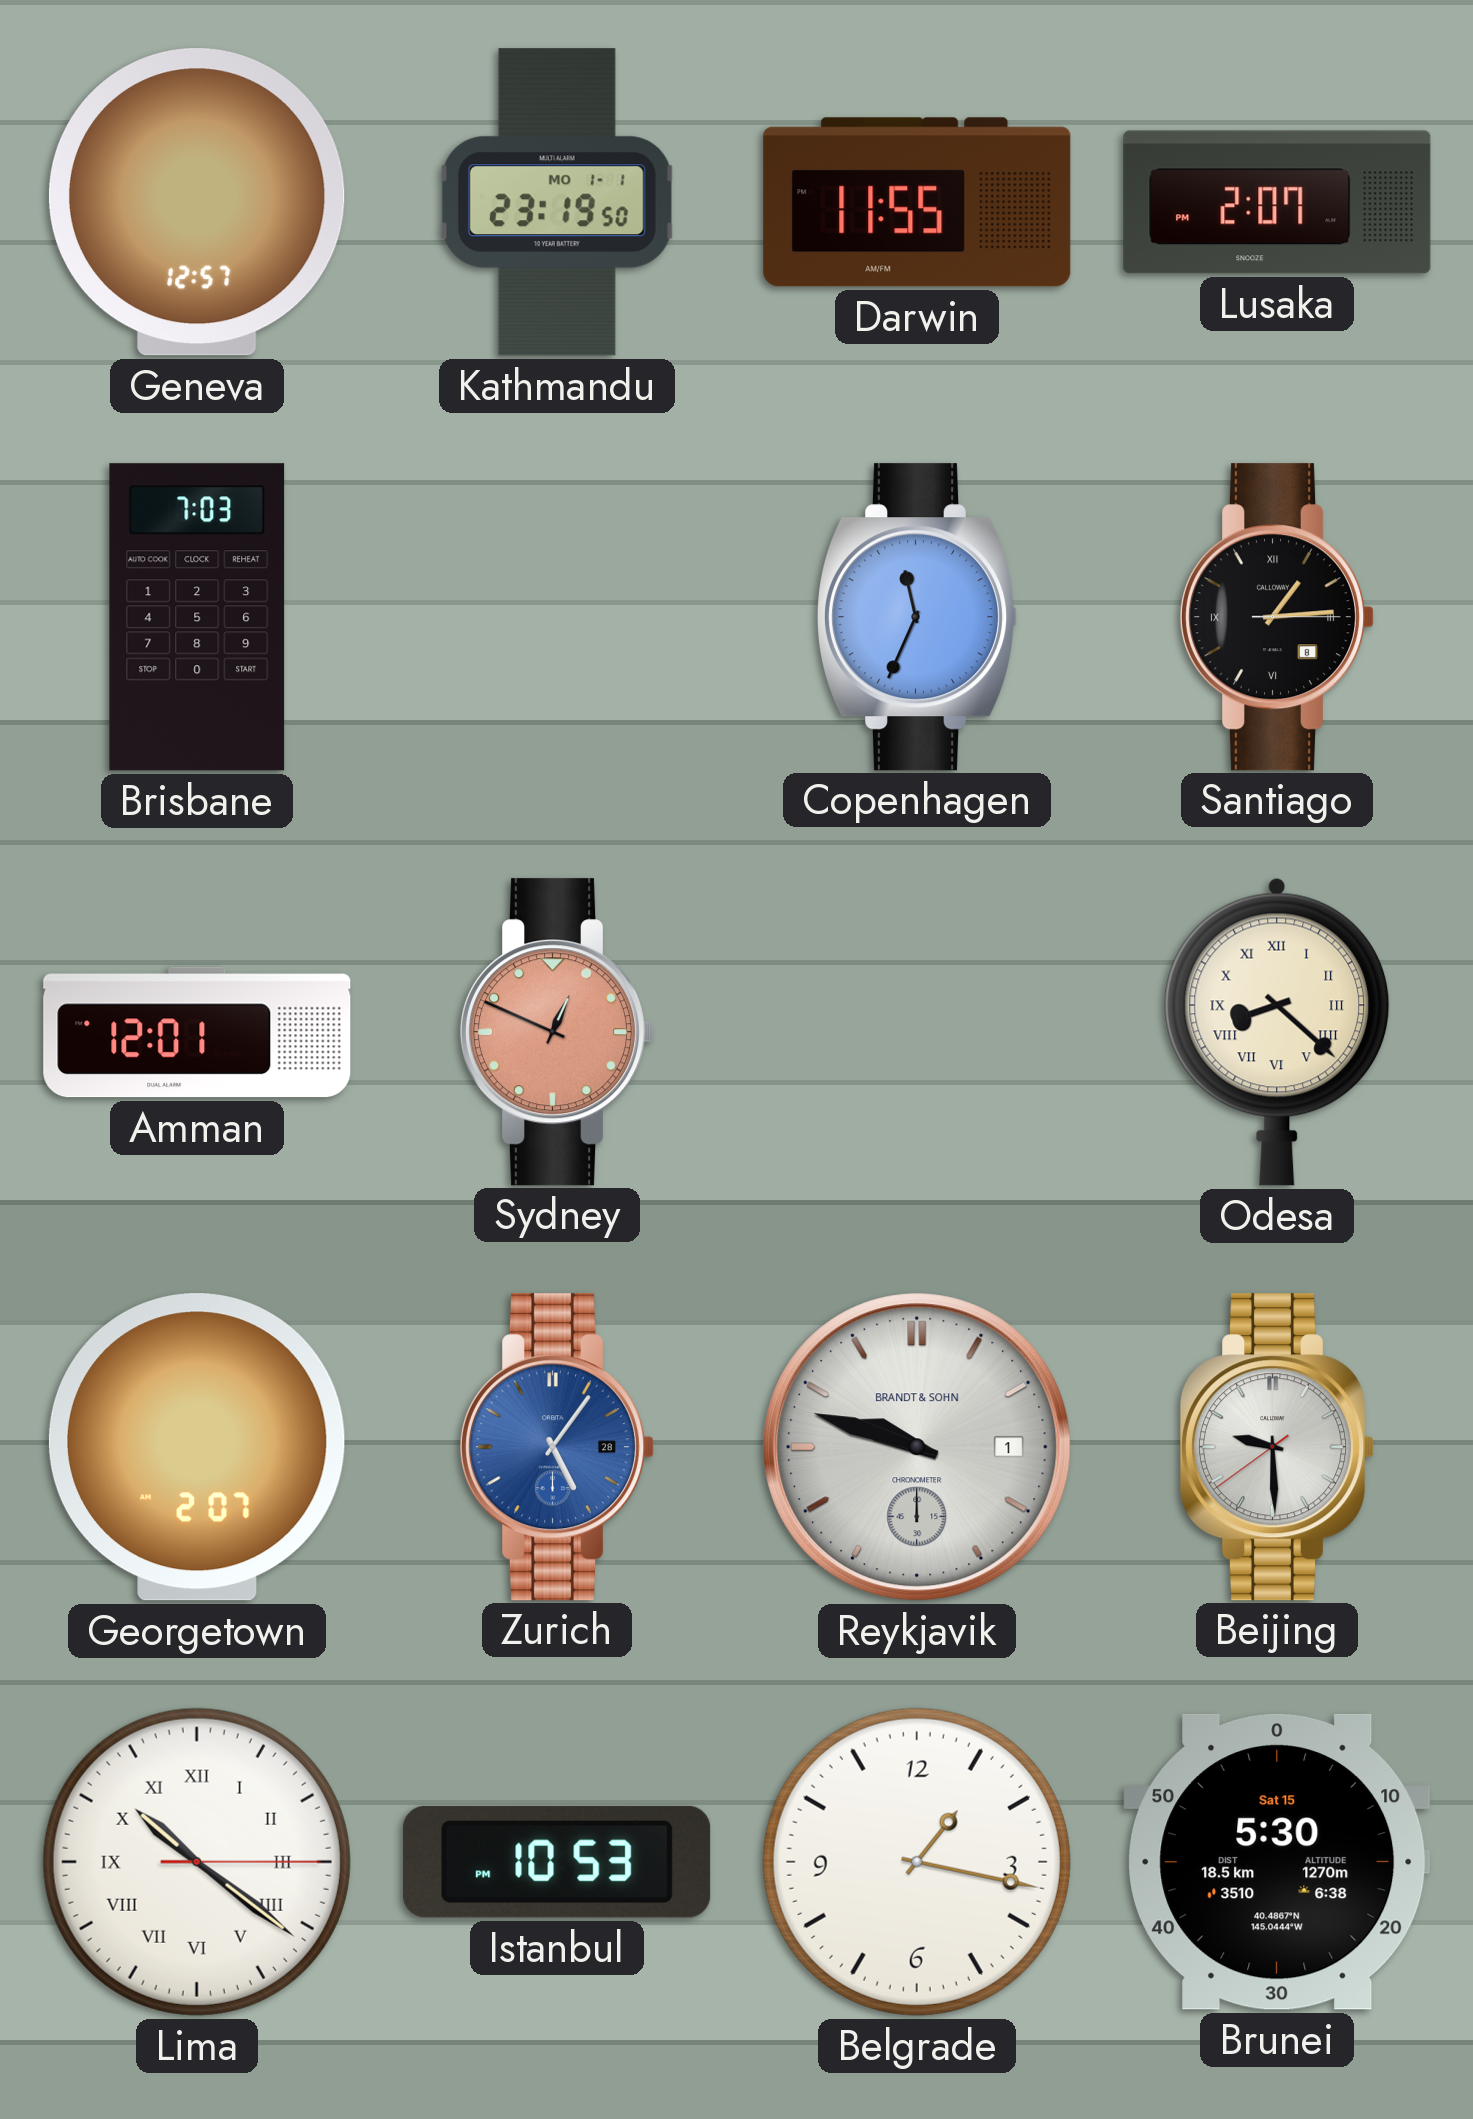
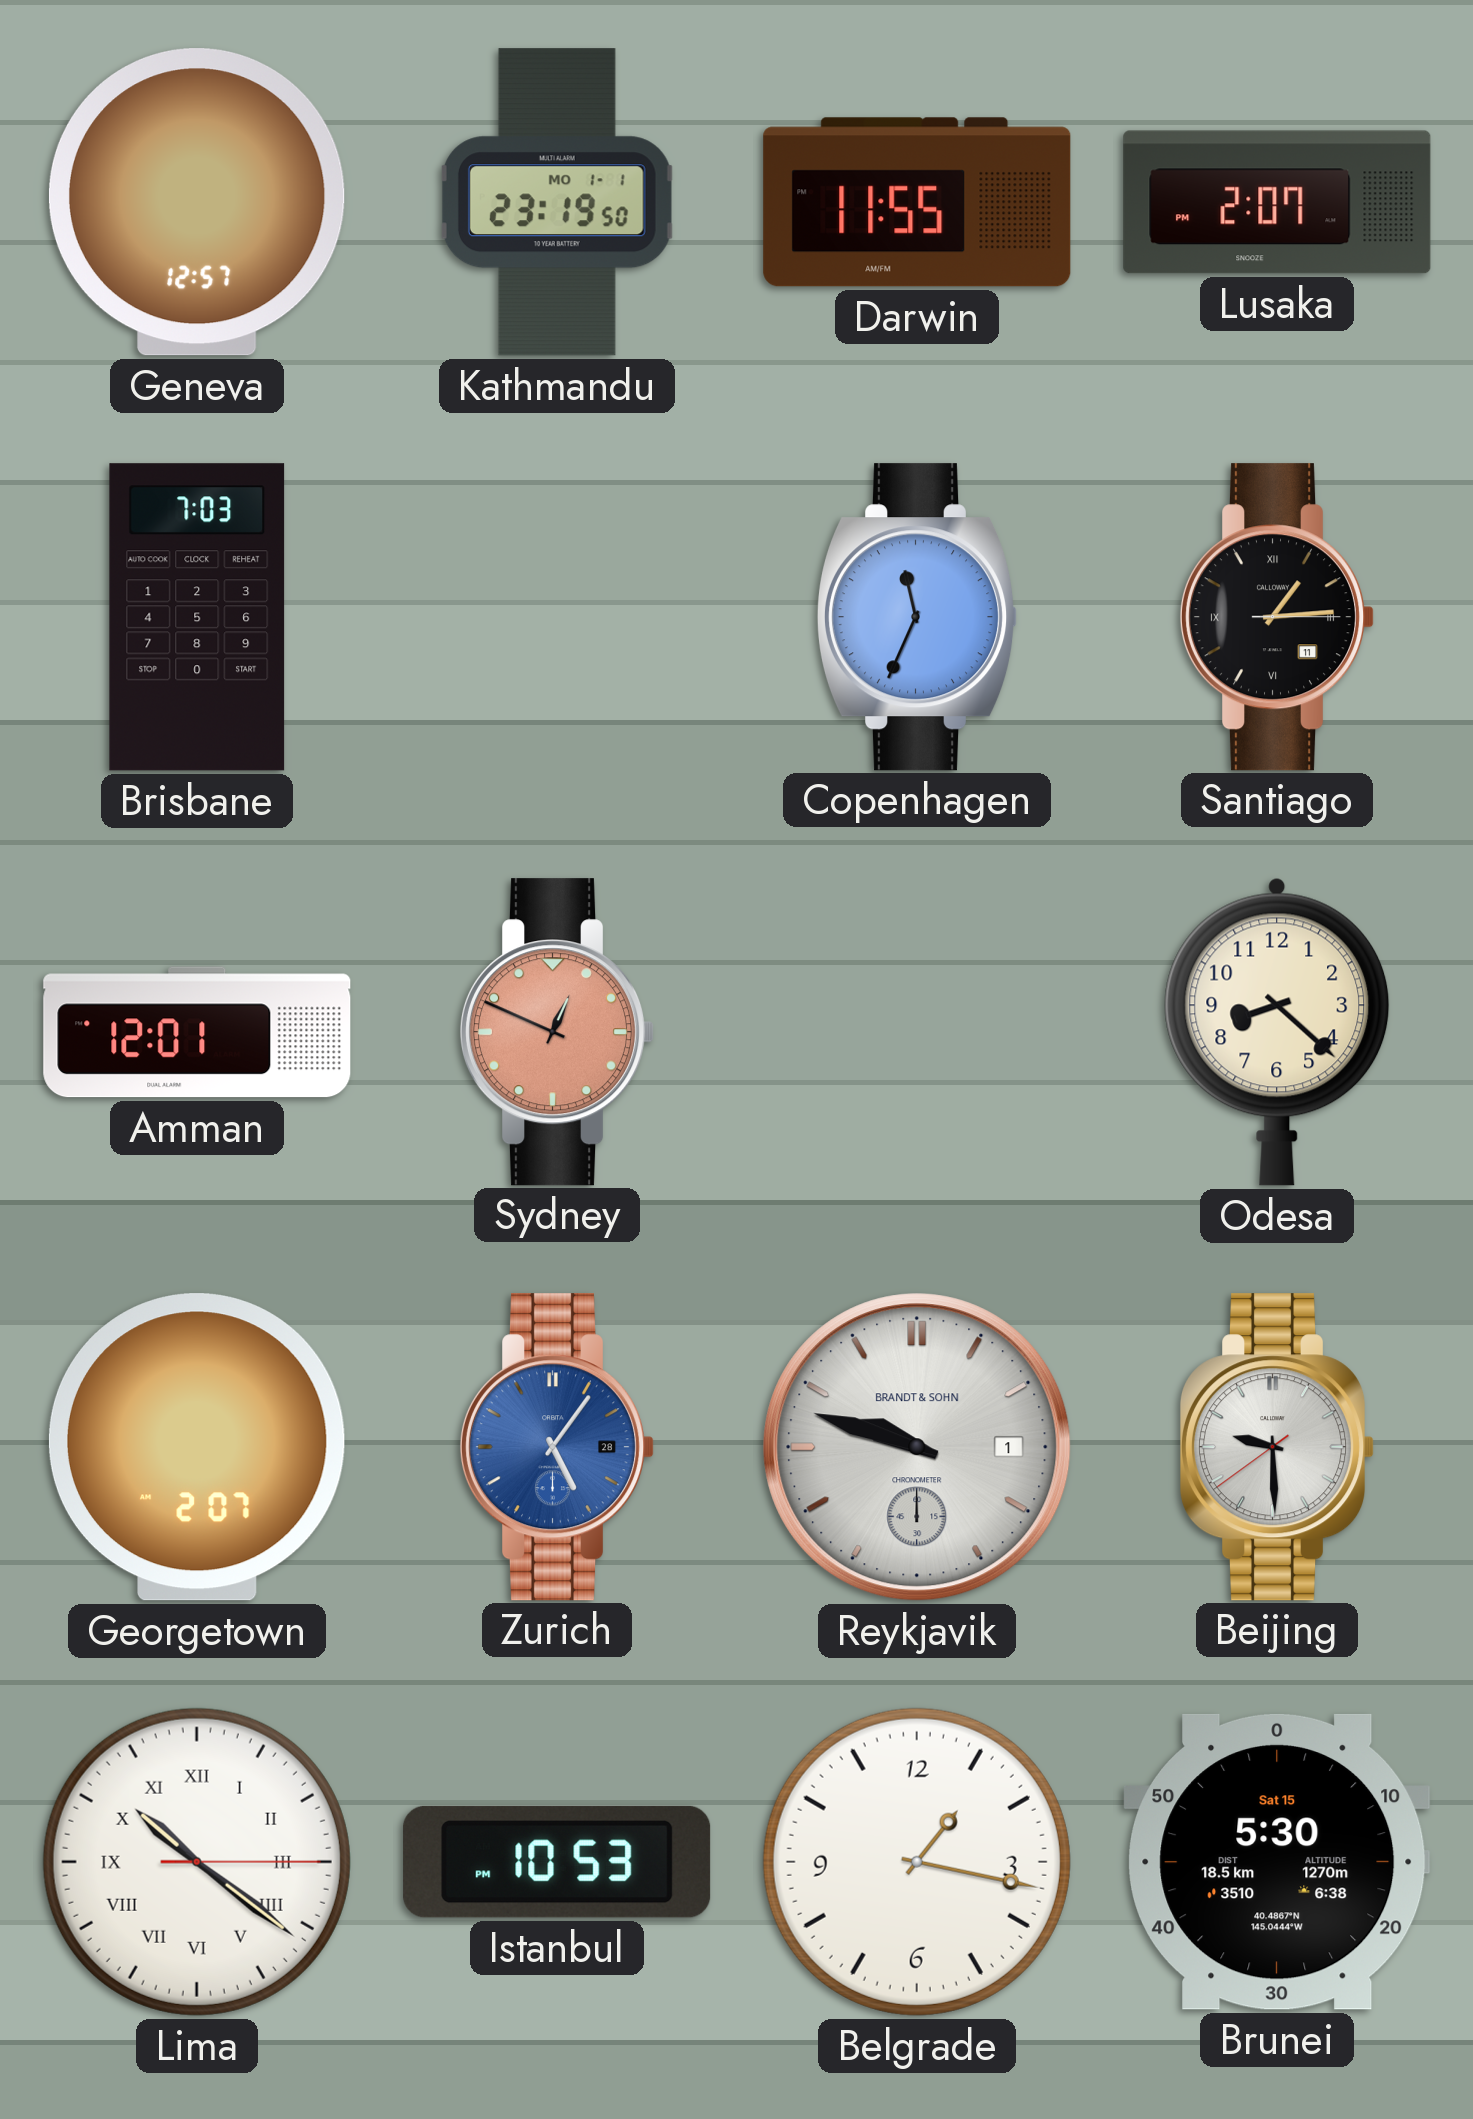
Santiago date: 8 -> 11
Odesa numerals: Roman -> Arabic
